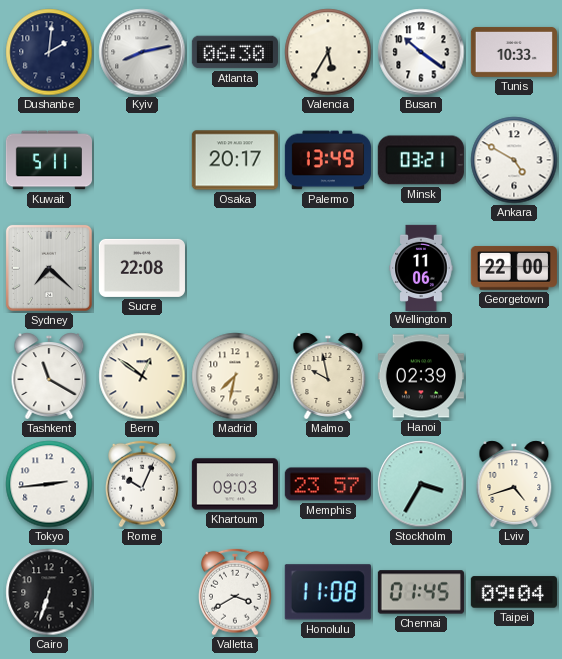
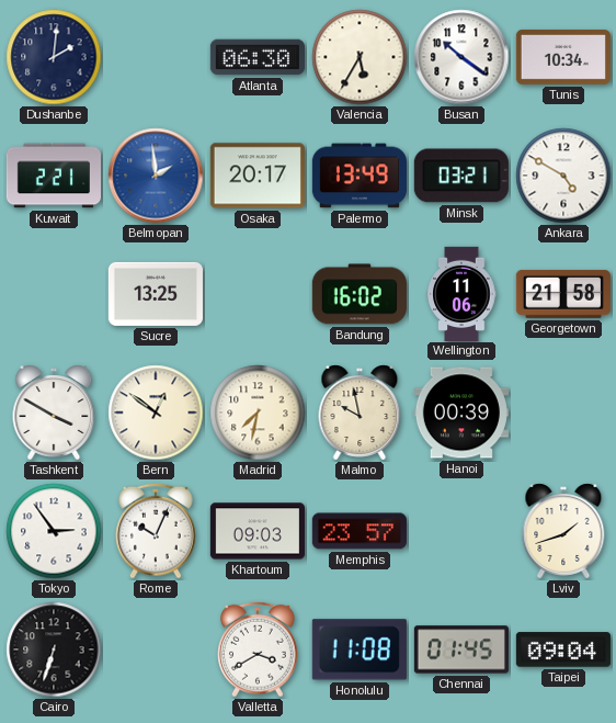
Kyiv: 8:13 -> none
Tunis: 10:33 -> 10:34
Kuwait: 5:11 -> 2:21
Belmopan: none -> 1:59
Sydney: 7:22 -> none
Sucre: 22:08 -> 13:25
Bandung: none -> 16:02
Georgetown: 22:00 -> 21:58
Tashkent: 11:20 -> 3:50
Hanoi: 02:39 -> 00:39
Tokyo: 2:44 -> 2:54
Stockholm: 3:35 -> none
Lviv: 4:42 -> 1:42
